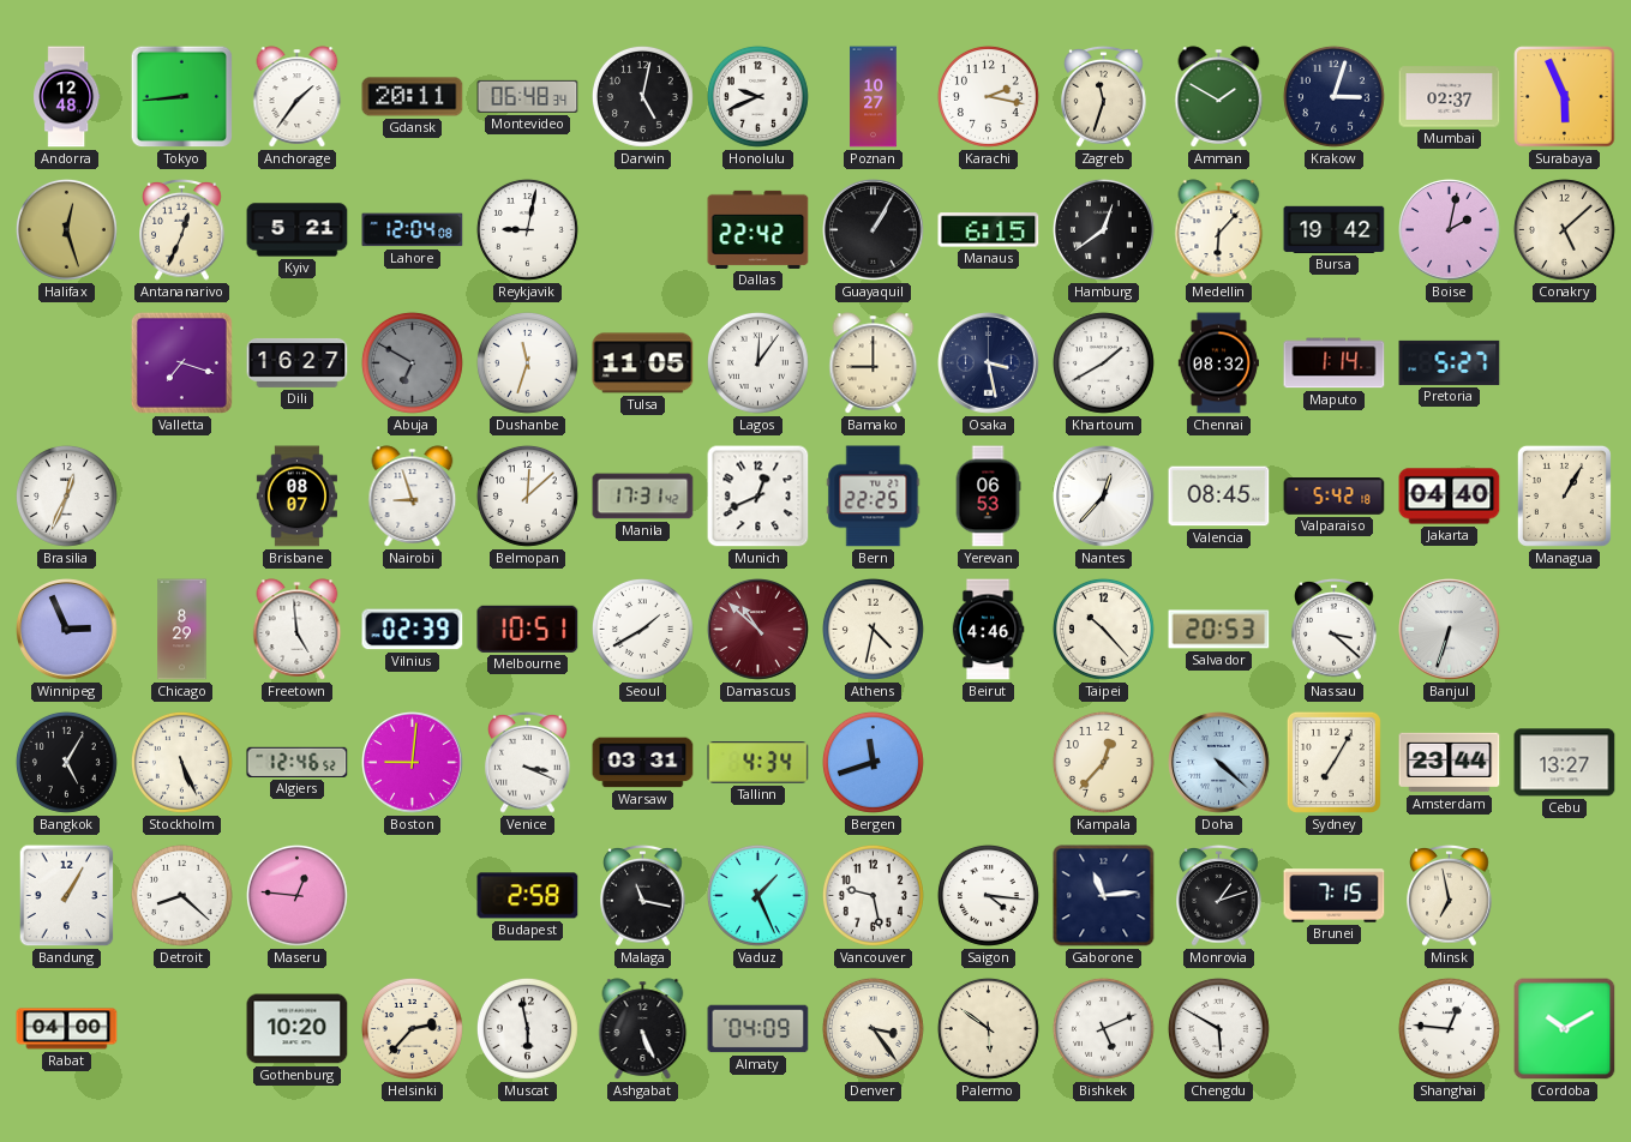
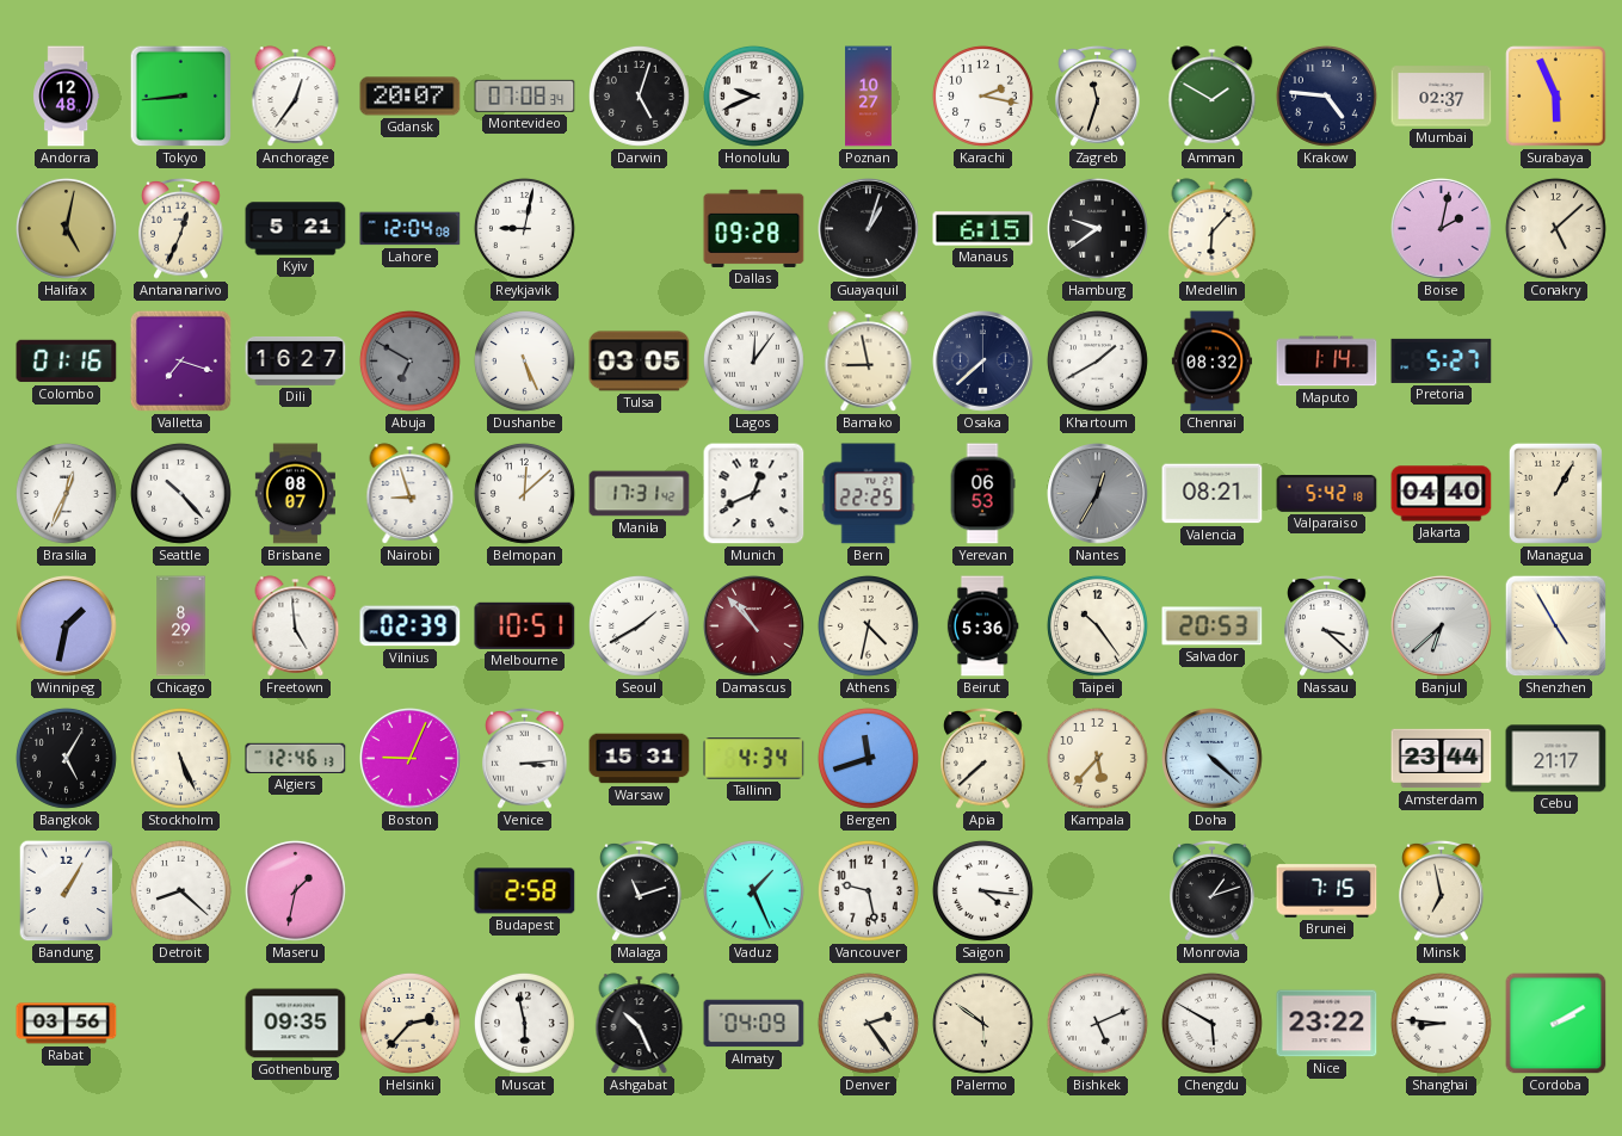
Anchorage: 1:36 -> 12:36
Gdansk: 20:11 -> 20:07
Montevideo: 06:48 -> 07:08
Darwin: 5:02 -> 5:03
Krakow: 3:03 -> 4:46
Halifax: 12:27 -> 5:02
Dallas: 22:42 -> 09:28
Guayaquil: 1:05 -> 1:03
Hamburg: 12:39 -> 9:39
Bursa: 19:42 -> none
Colombo: none -> 01:16
Dushanbe: 11:33 -> 5:26
Tulsa: 11:05 -> 03:05
Bamako: 9:00 -> 8:58
Osaka: 3:28 -> 7:38
Seattle: none -> 10:23
Nantes: 12:37 -> 12:35
Nantes dial: white -> grey
Valencia: 08:45 -> 08:21
Winnipeg: 2:56 -> 1:32
Damascus: 10:52 -> 10:53
Beirut: 4:46 -> 5:36
Taipei: 10:23 -> 10:24
Banjul: 6:33 -> 6:38
Shenzhen: none -> 4:55
Algiers: 12:46:52 -> 12:46:13
Boston: 9:01 -> 9:04
Venice: 3:19 -> 3:14
Warsaw: 03:31 -> 15:31
Apia: none -> 7:38
Kampala: 12:37 -> 5:37
Sydney: 7:05 -> none
Cebu: 13:27 -> 21:17
Maseru: 12:46 -> 1:32
Malaga: 11:17 -> 11:12
Gaborone: 11:14 -> none
Rabat: 04:00 -> 03:56
Gothenburg: 10:20 -> 09:35
Ashgabat: 5:26 -> 10:26
Denver: 3:24 -> 2:24
Nice: none -> 23:22
Shanghai: 12:46 -> 8:46
Cordoba: 10:10 -> 2:10
